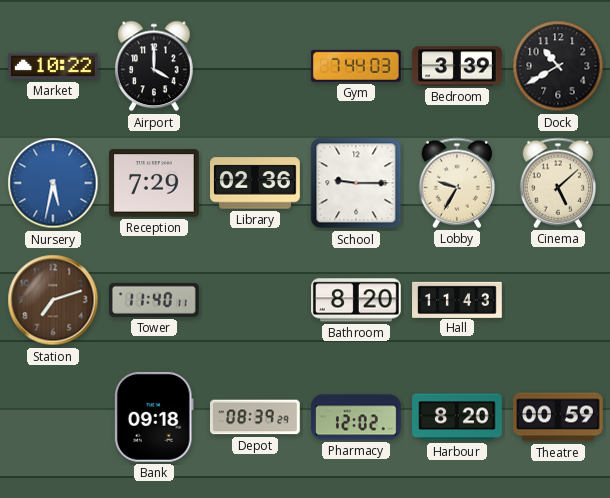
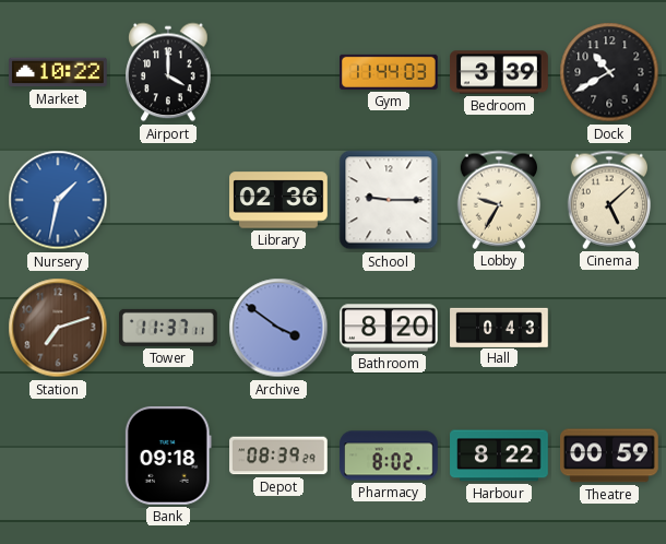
Gym: 7:44 -> 11:44
Nursery: 5:32 -> 1:32
Reception: 7:29 -> none
Tower: 11:40 -> 11:37
Archive: none -> 3:51
Hall: 11:43 -> 0:43
Pharmacy: 12:02 -> 8:02
Harbour: 8:20 -> 8:22
